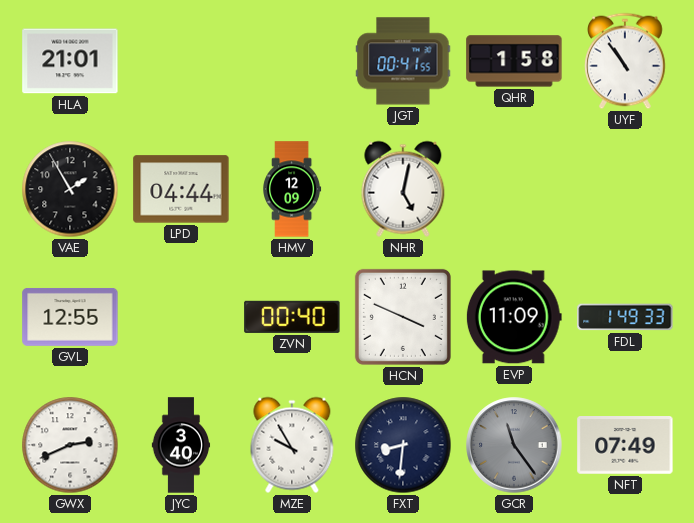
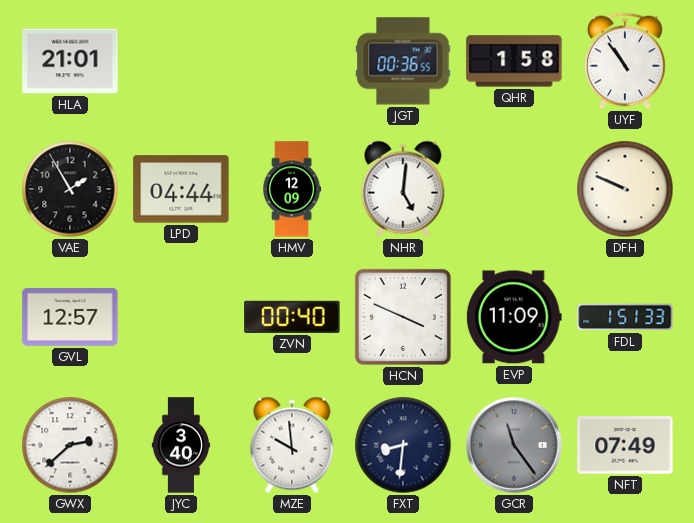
JGT: 00:41 -> 00:36
NHR: 5:02 -> 5:01
DFH: none -> 9:49
GVL: 12:55 -> 12:57
FDL: 1:49 -> 1:51
GWX: 2:41 -> 2:38
MZE: 9:55 -> 9:59
